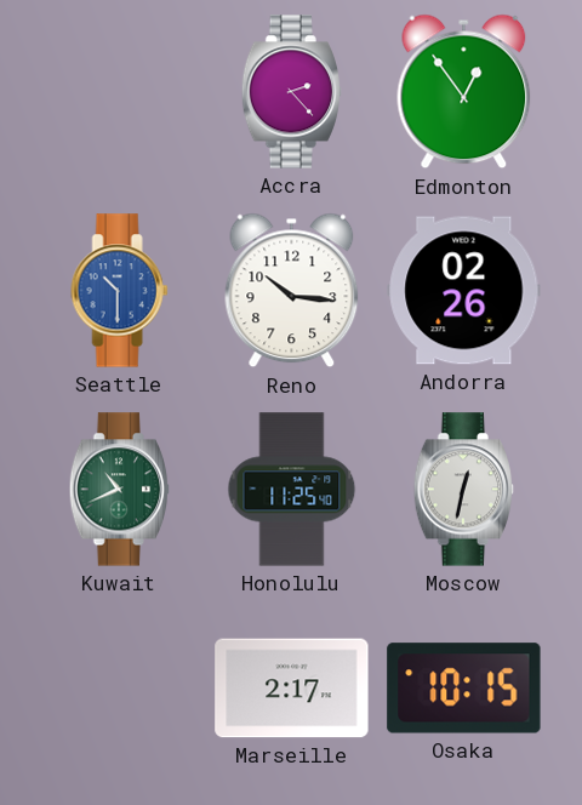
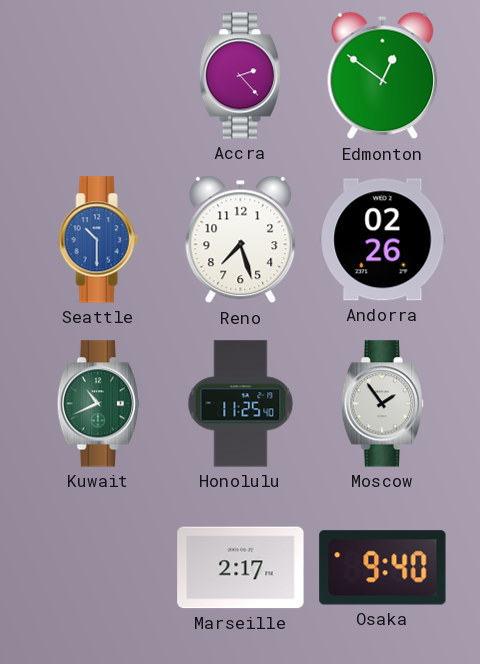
Edmonton: 12:54 -> 12:51
Reno: 10:16 -> 7:27
Moscow: 12:32 -> 1:54
Osaka: 10:15 -> 9:40
